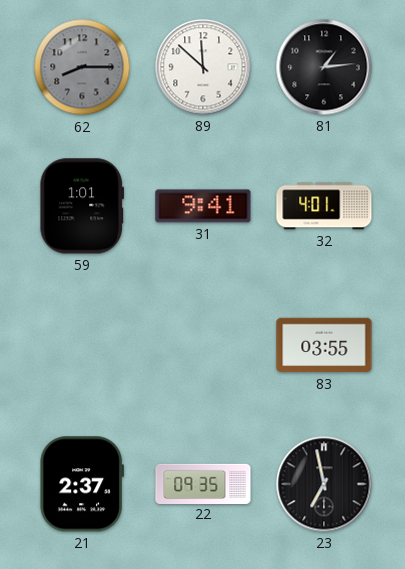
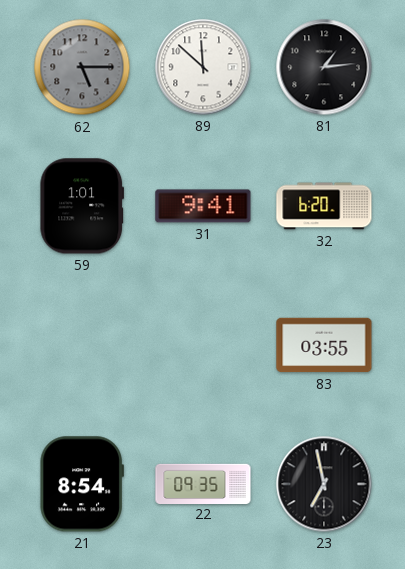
62: 8:15 -> 5:15
32: 4:01 -> 6:20
21: 2:37 -> 8:54
